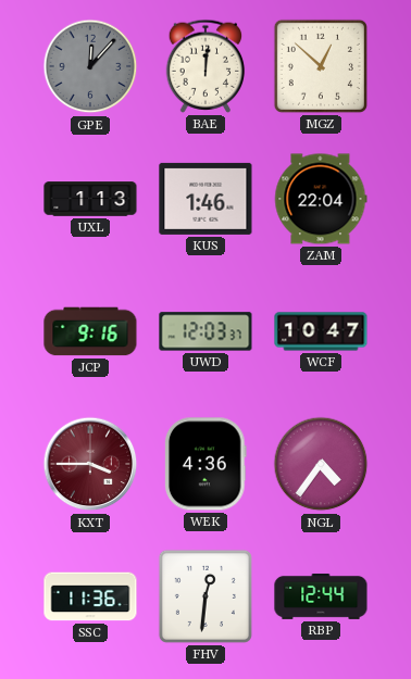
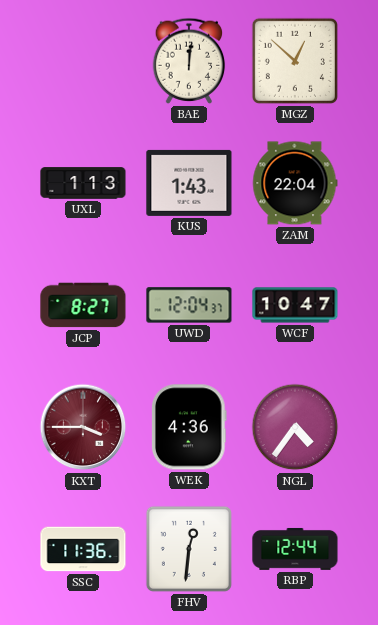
GPE: 12:07 -> none
KUS: 1:46 -> 1:43
JCP: 9:16 -> 8:27
UWD: 12:03 -> 12:04
